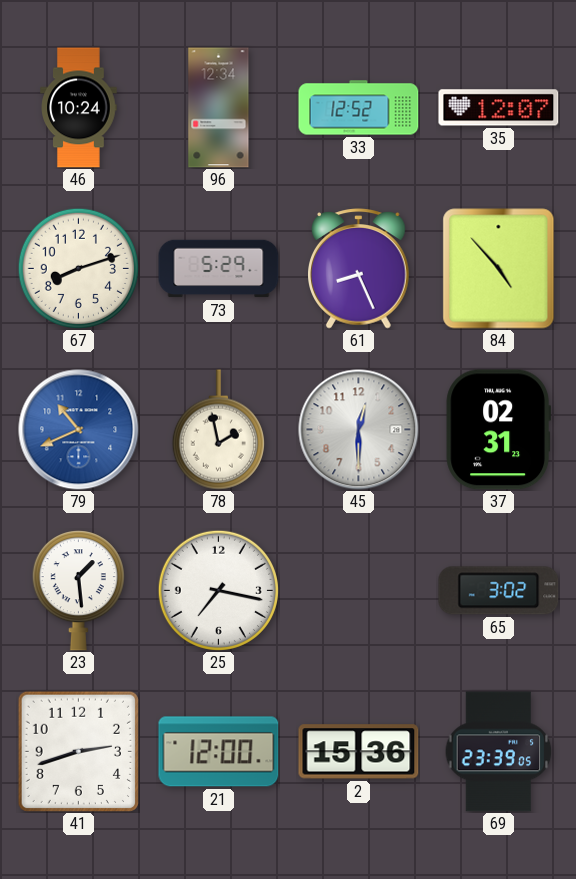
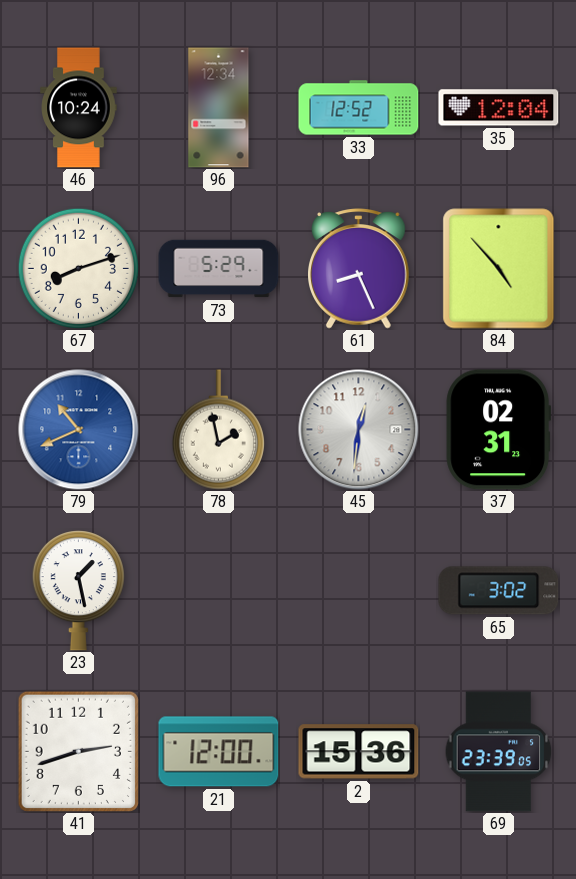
35: 12:07 -> 12:04
45: 12:30 -> 12:31
23: 1:29 -> 1:28
25: 7:17 -> none
